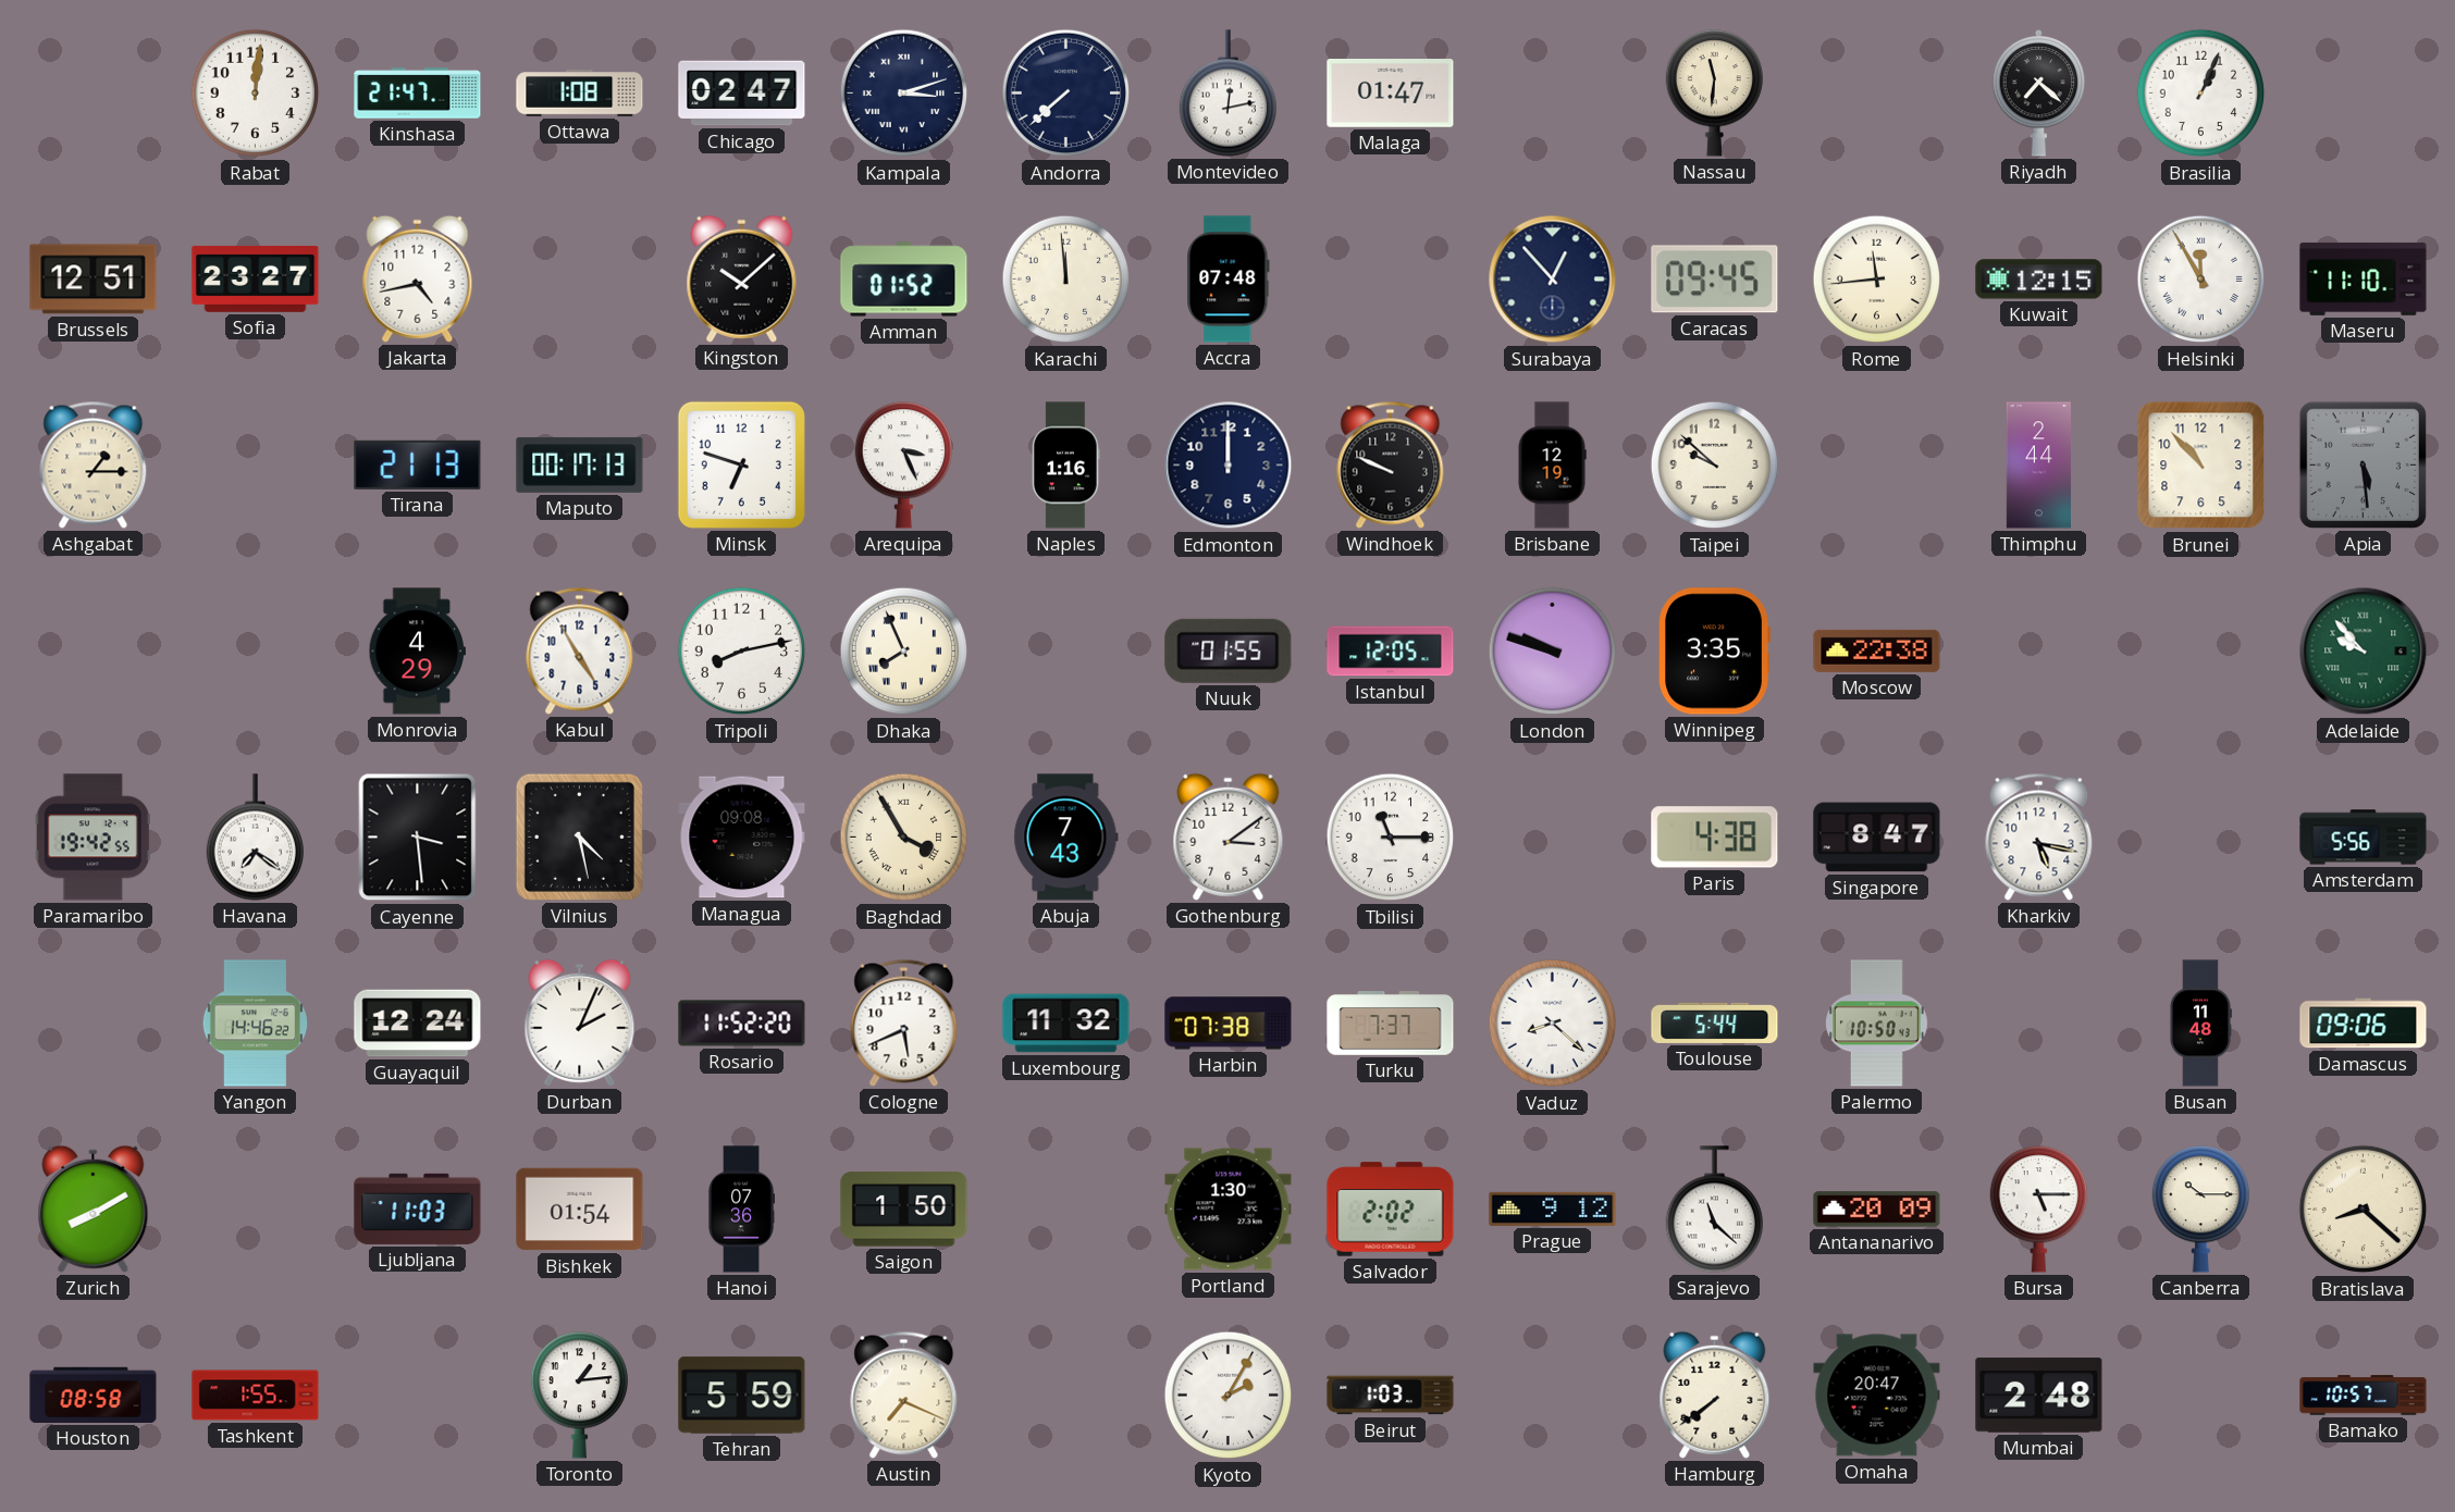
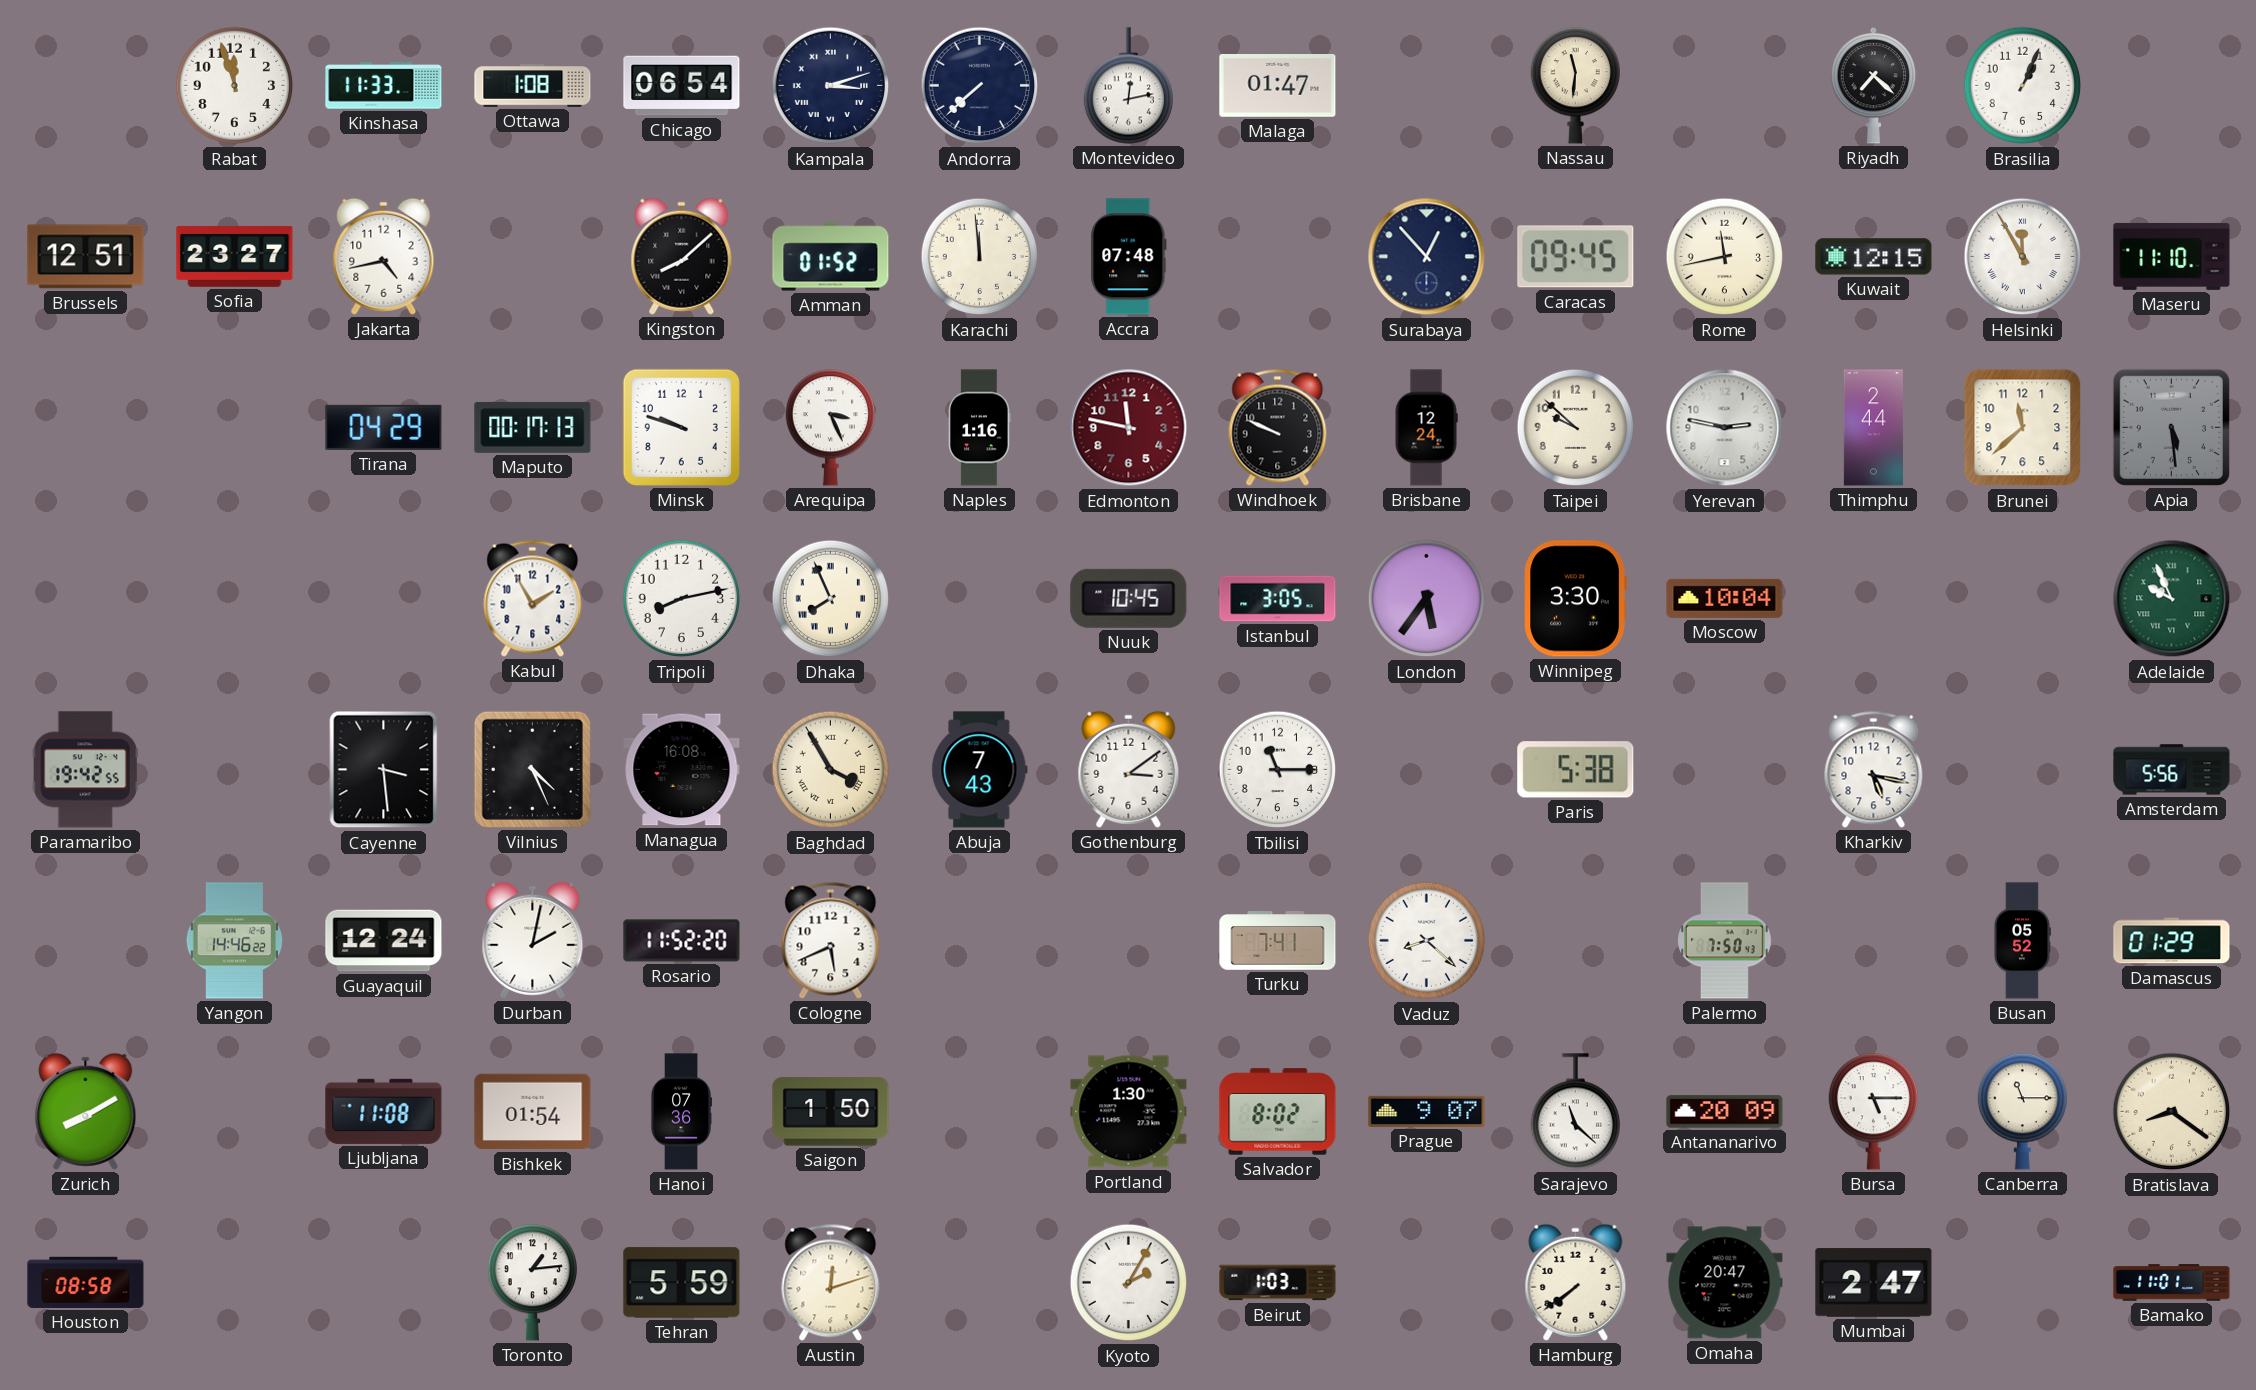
Rabat: 12:01 -> 11:57
Kinshasa: 21:47 -> 11:33
Chicago: 02:47 -> 06:54
Kingston: 10:08 -> 8:08
Rome: 11:44 -> 11:43
Ashgabat: 1:15 -> none
Tirana: 21:13 -> 04:29
Minsk: 6:48 -> 9:48
Edmonton: 12:00 -> 11:47
Edmonton dial: navy -> burgundy
Brisbane: 12:19 -> 12:24
Yerevan: none -> 2:47
Brunei: 10:53 -> 11:38
Monrovia: 4:29 -> none
Kabul: 4:55 -> 1:55
Nuuk: 01:55 -> 10:45
Istanbul: 12:05 -> 3:05
London: 9:48 -> 5:36
Winnipeg: 3:35 -> 3:30
Moscow: 22:38 -> 10:04
Adelaide: 9:53 -> 9:56
Havana: 7:21 -> none
Vilnius: 4:28 -> 4:26
Managua: 09:08 -> 16:08
Paris: 4:38 -> 5:38
Singapore: 8:47 -> none
Durban: 2:04 -> 2:02
Luxembourg: 11:32 -> none
Harbin: 07:38 -> none
Turku: 7:37 -> 7:41
Toulouse: 5:44 -> none
Palermo: 10:50 -> 7:50
Busan: 11:48 -> 05:52
Damascus: 09:06 -> 01:29
Ljubljana: 11:03 -> 11:08
Salvador: 2:02 -> 8:02
Prague: 9:12 -> 9:07
Canberra: 10:15 -> 11:15
Bratislava: 8:22 -> 8:21
Tashkent: 1:55 -> none
Austin: 7:19 -> 12:12
Mumbai: 2:48 -> 2:47
Bamako: 10:57 -> 11:01
